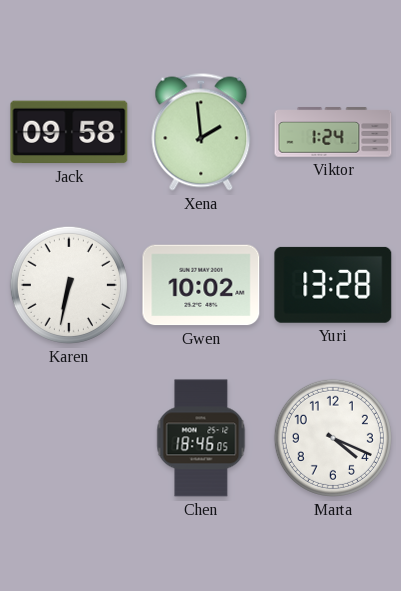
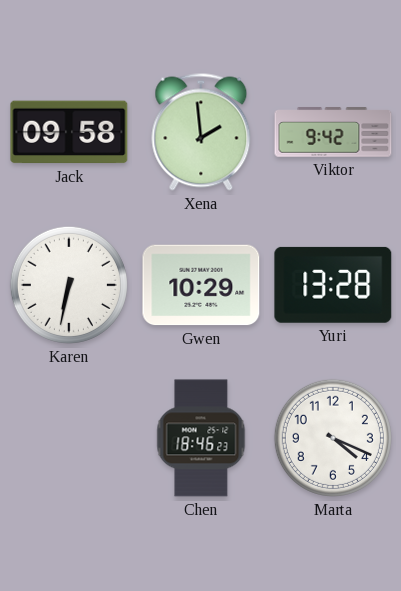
Viktor: 1:24 -> 9:42
Gwen: 10:02 -> 10:29
Chen: 18:46:05 -> 18:46:23
